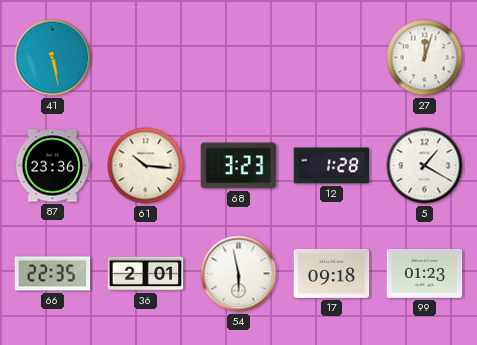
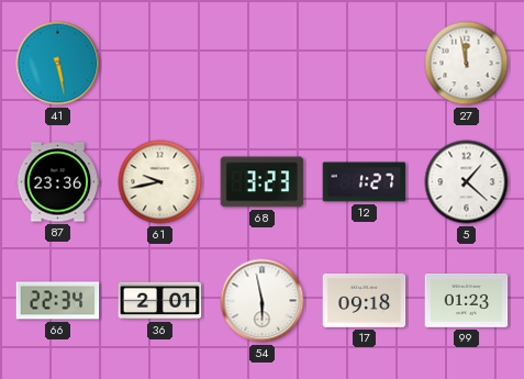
27: 12:03 -> 11:58
61: 10:16 -> 9:43
12: 1:28 -> 1:27
5: 1:20 -> 1:22
66: 22:35 -> 22:34
